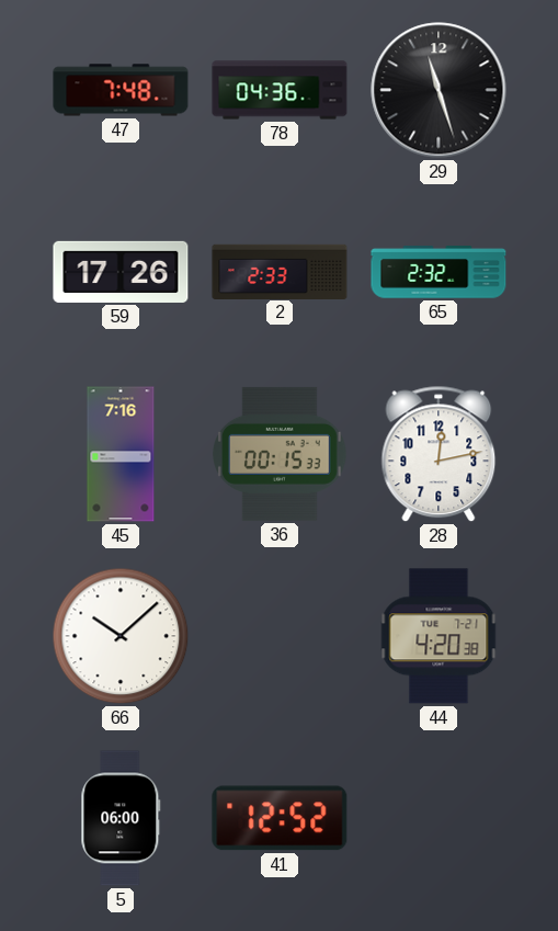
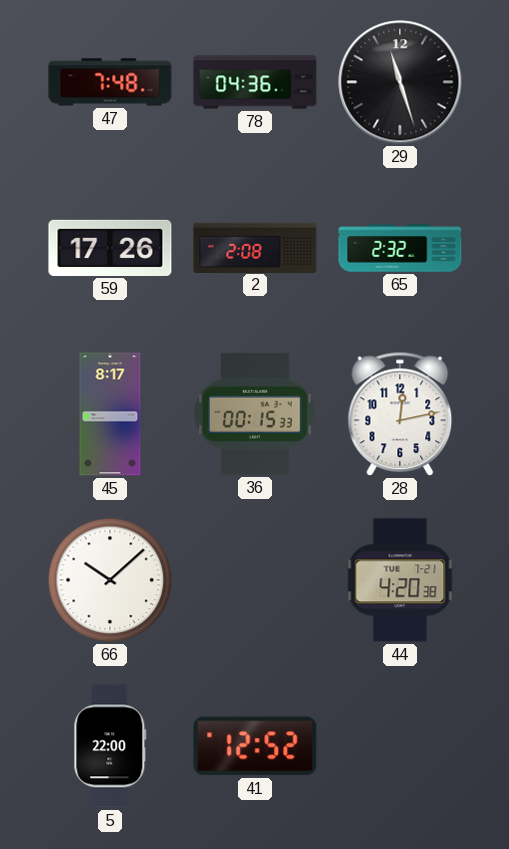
2: 2:33 -> 2:08
45: 7:16 -> 8:17
5: 06:00 -> 22:00
